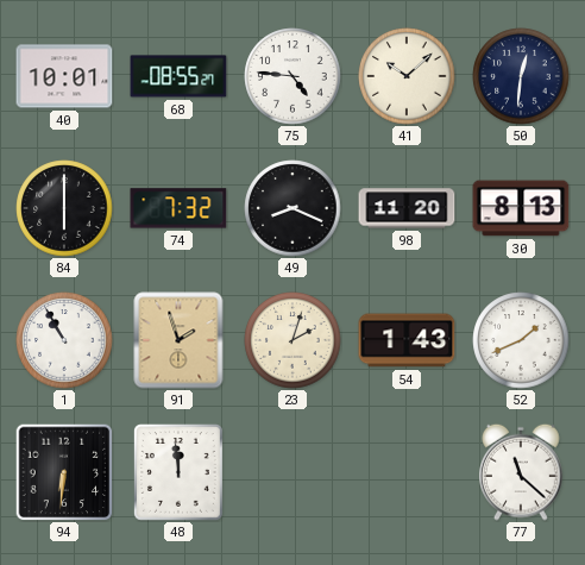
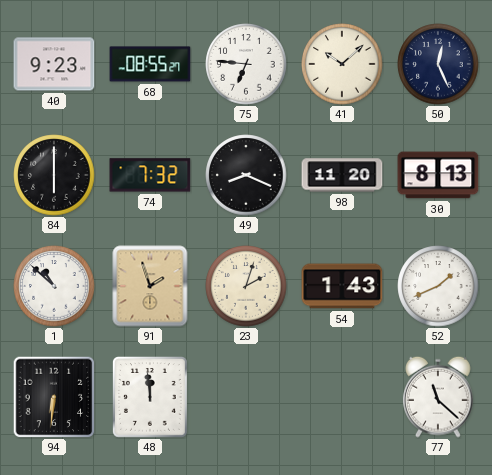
40: 10:01 -> 9:23
75: 4:46 -> 6:46
50: 12:31 -> 12:26
1: 10:55 -> 10:52
